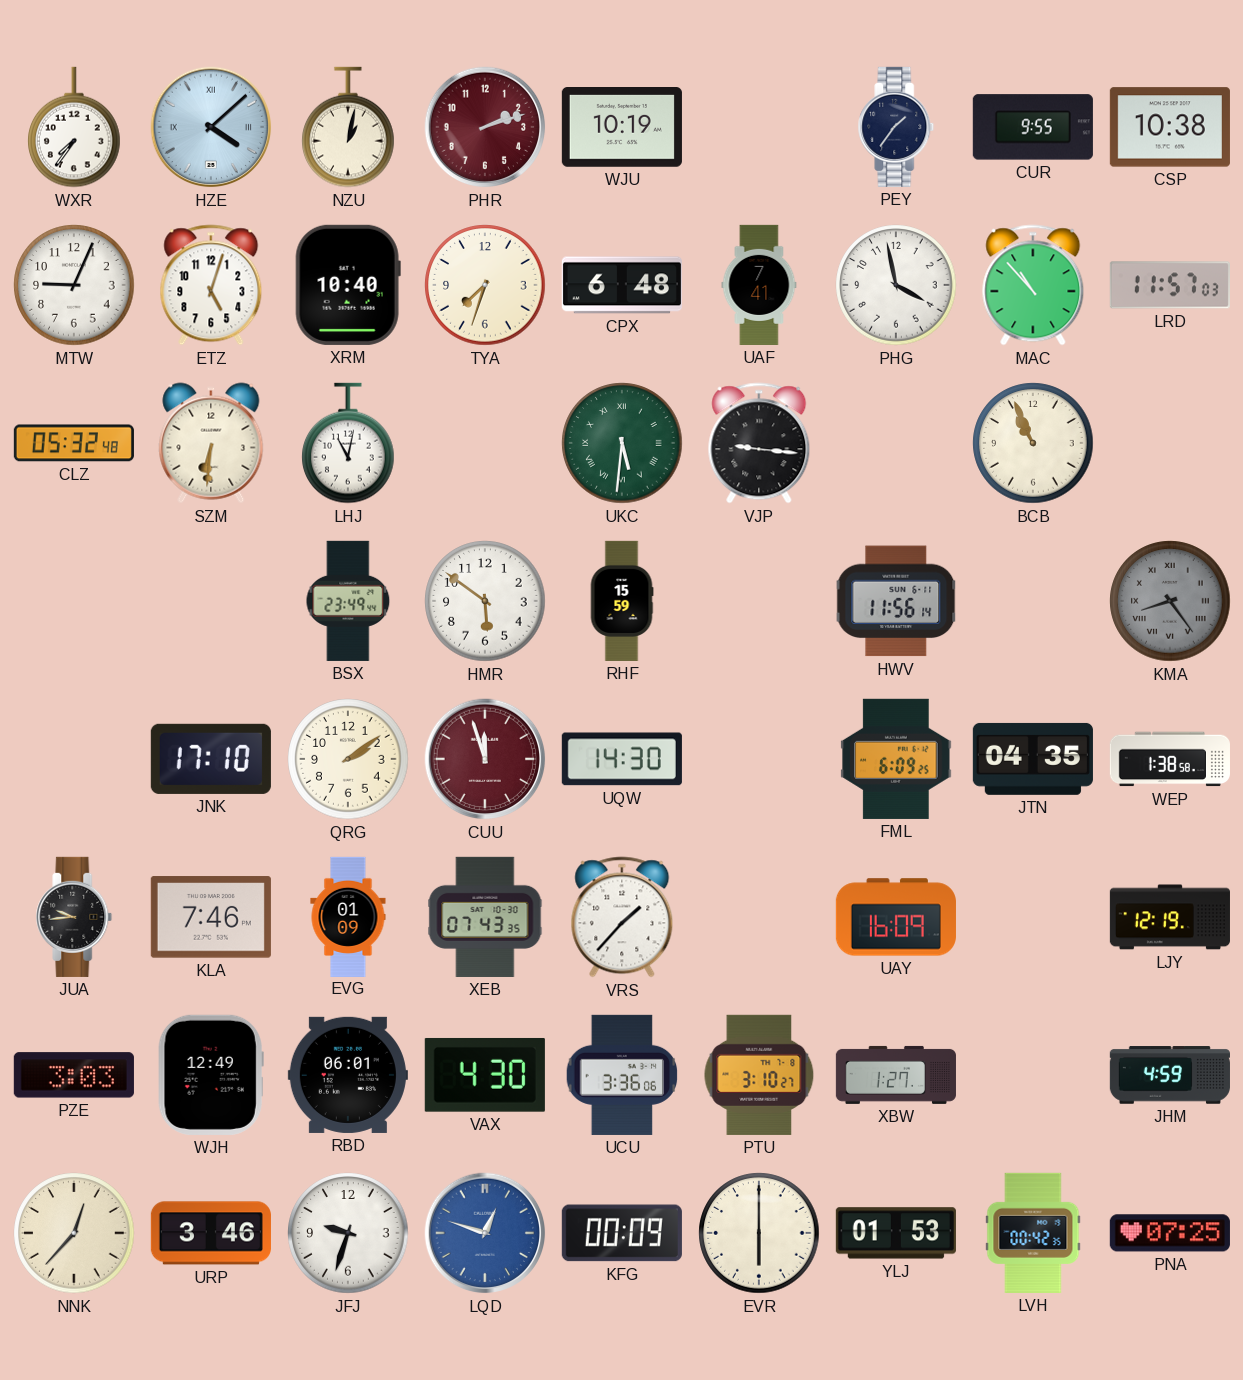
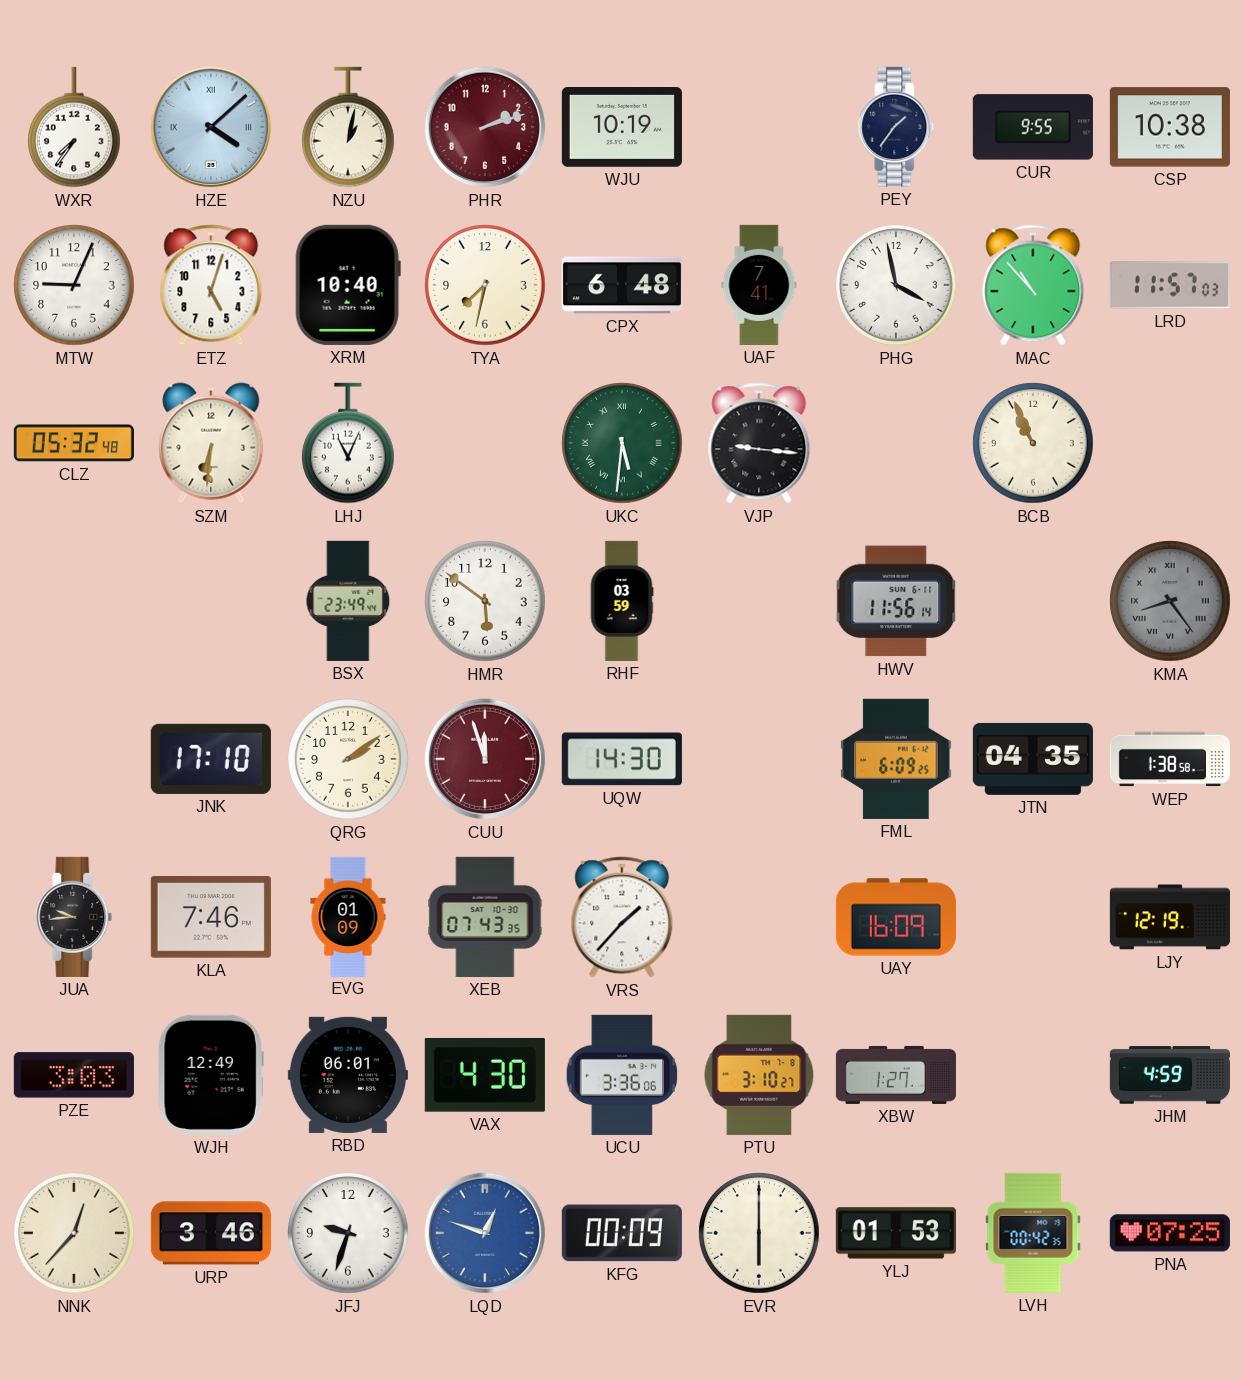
TYA: 7:33 -> 7:32
LHJ: 11:02 -> 11:04
RHF: 15:59 -> 03:59
